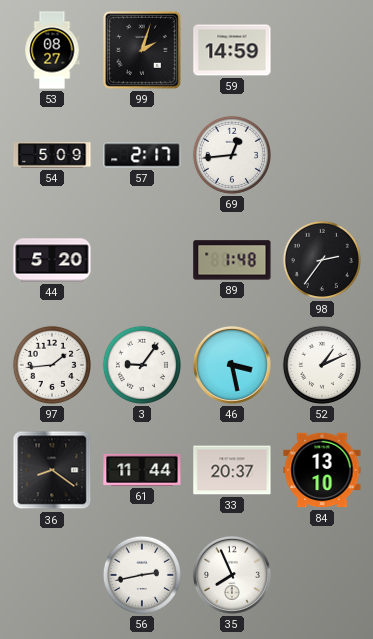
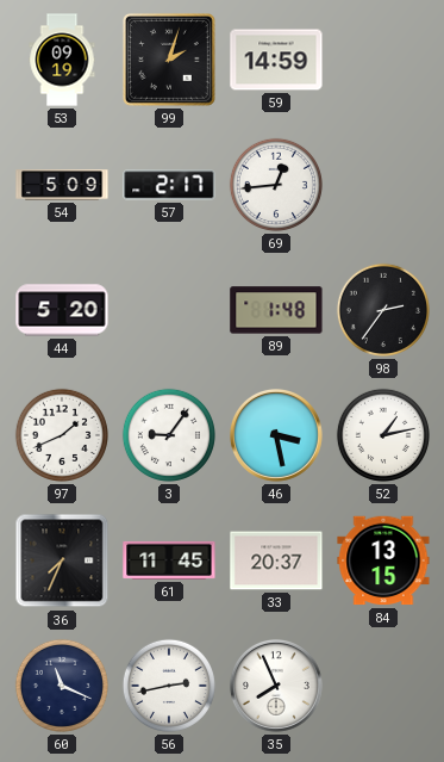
53: 08:27 -> 09:19
97: 1:44 -> 1:41
52: 1:11 -> 1:13
36: 8:21 -> 7:34
61: 11:44 -> 11:45
84: 13:10 -> 13:15
60: none -> 11:19
